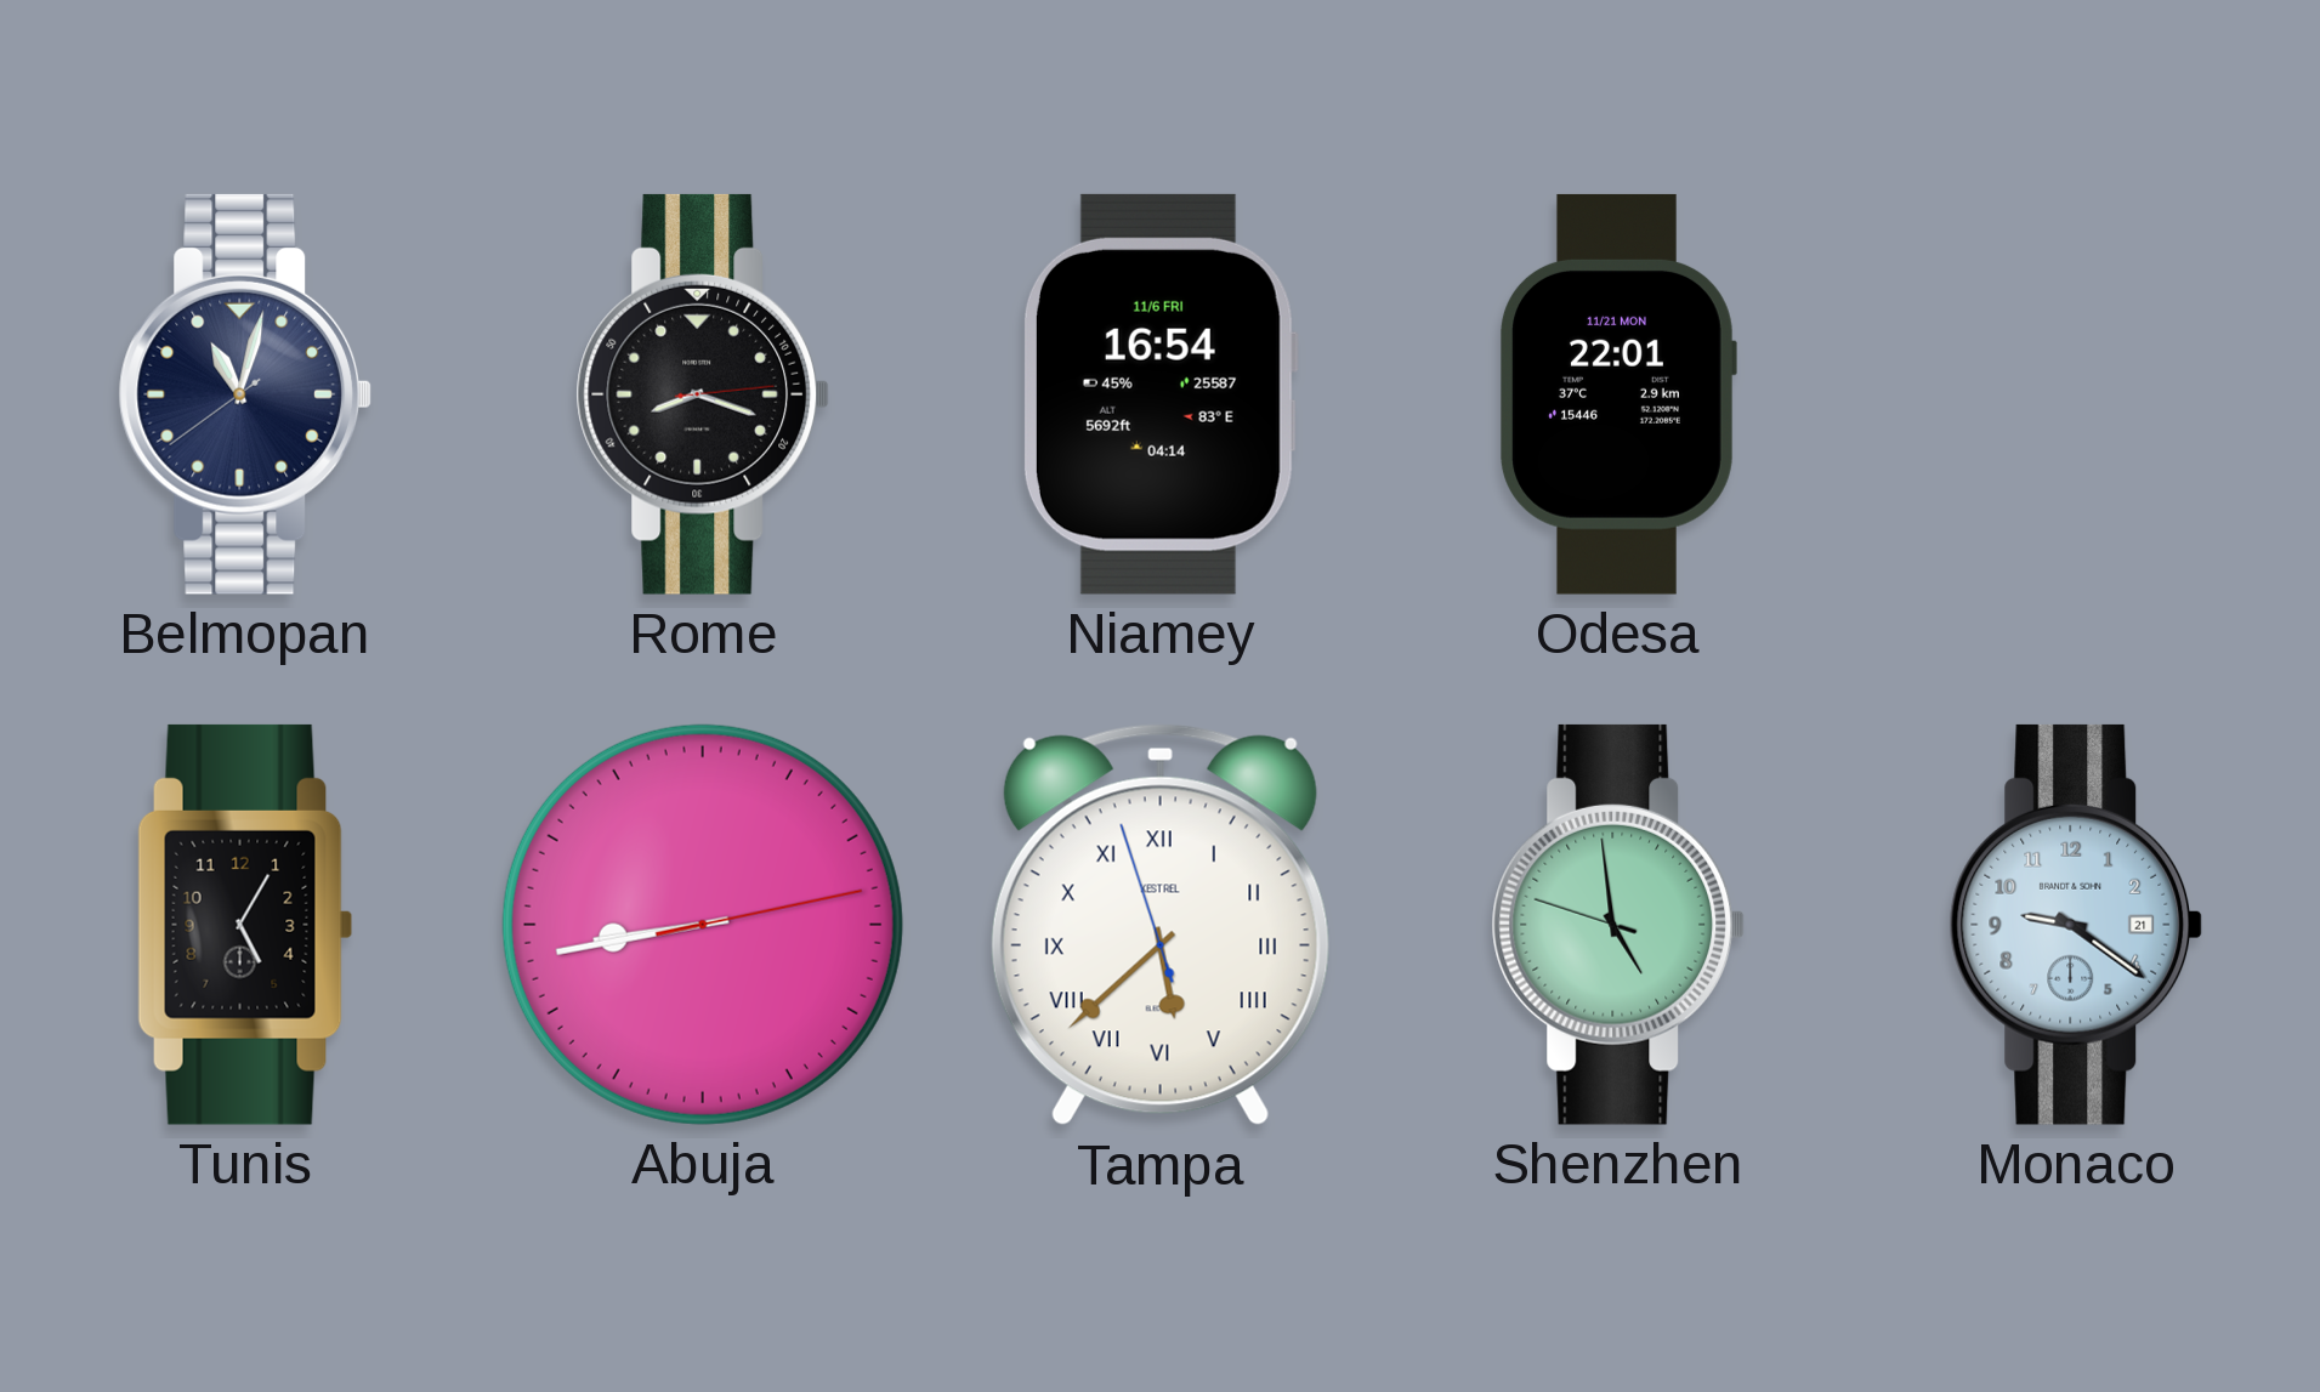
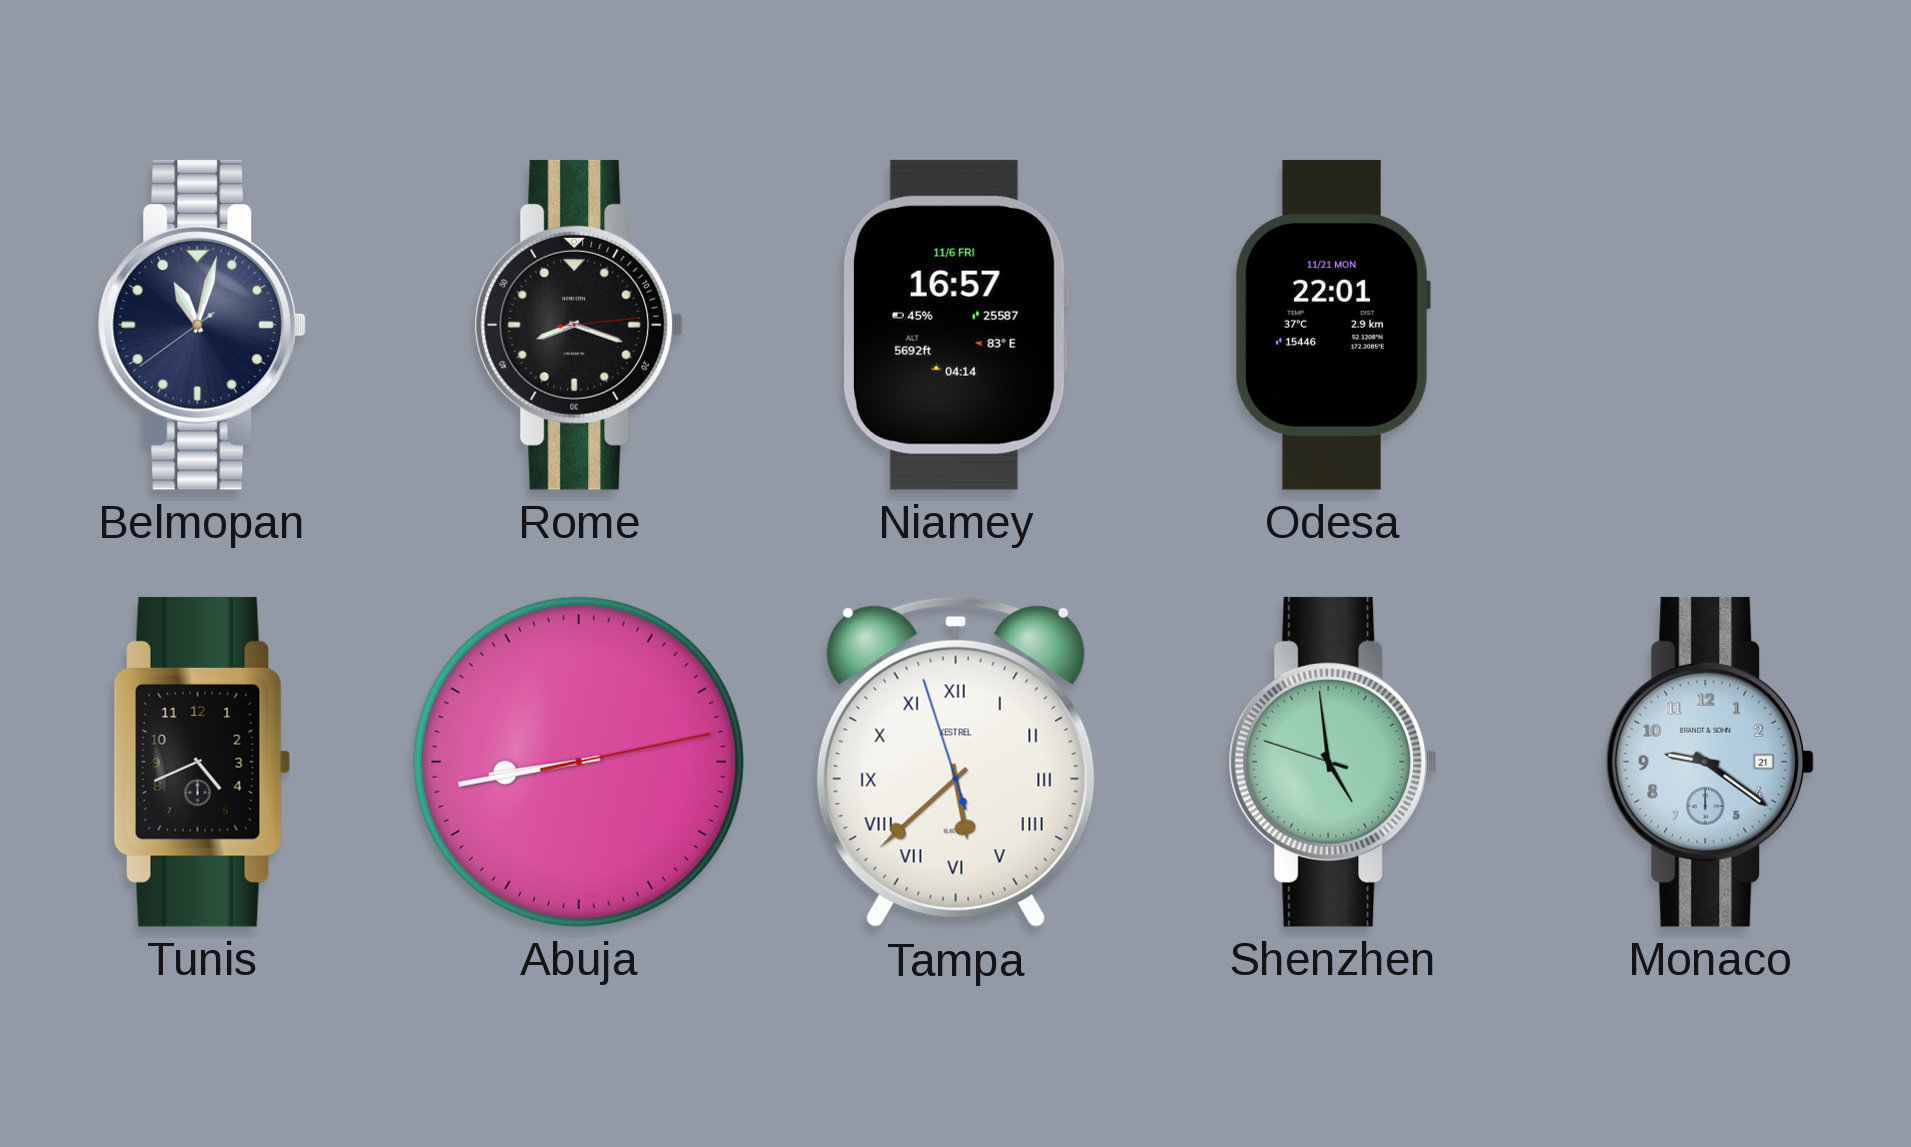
Niamey: 16:54 -> 16:57
Tunis: 5:05 -> 4:41
